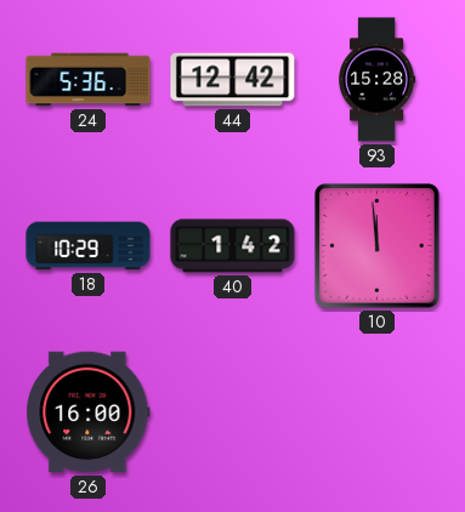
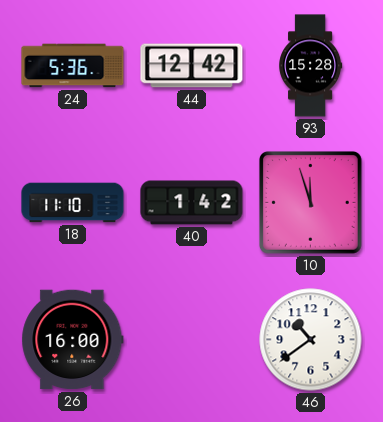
18: 10:29 -> 11:10
10: 11:59 -> 11:57
46: none -> 10:39
